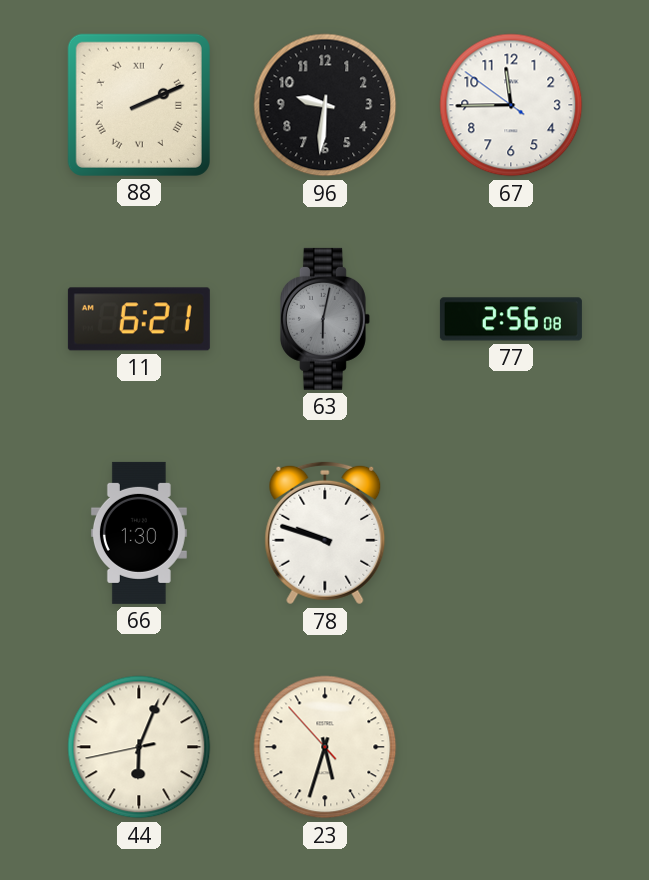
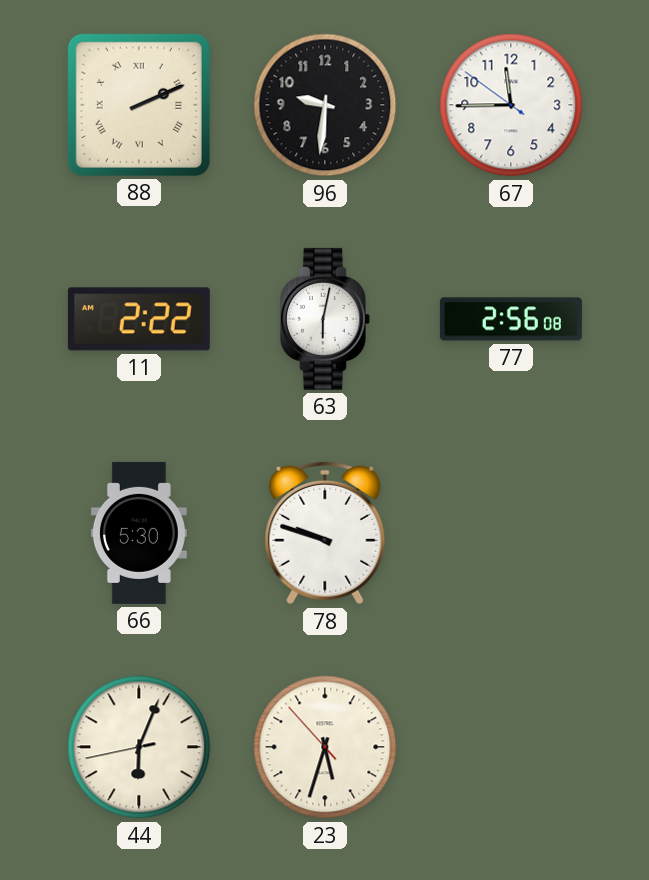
11: 6:21 -> 2:22
63 dial: grey -> white
66: 1:30 -> 5:30
